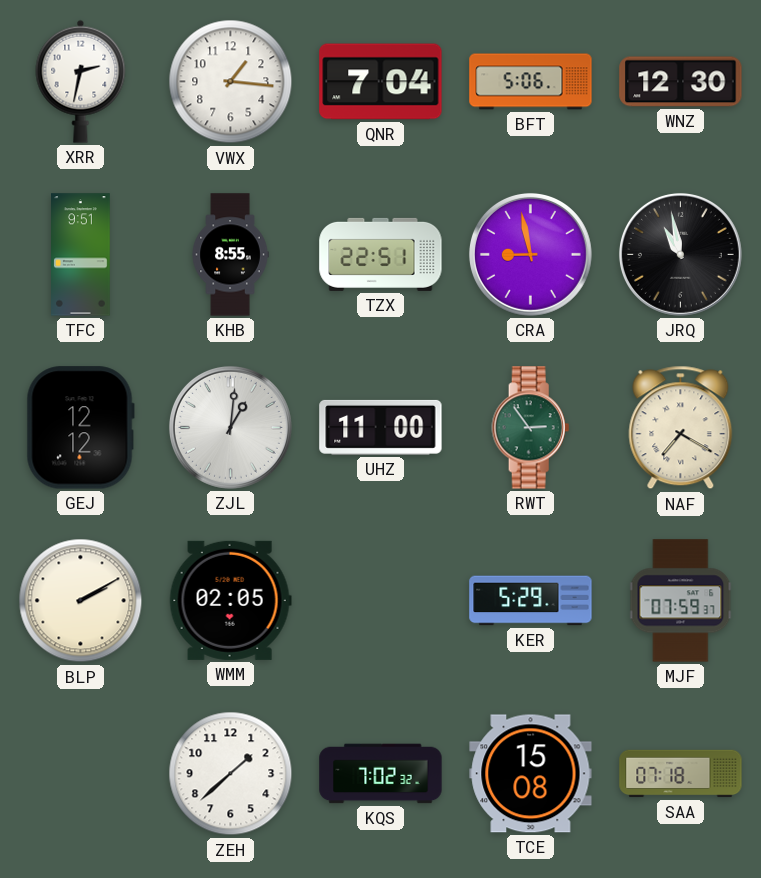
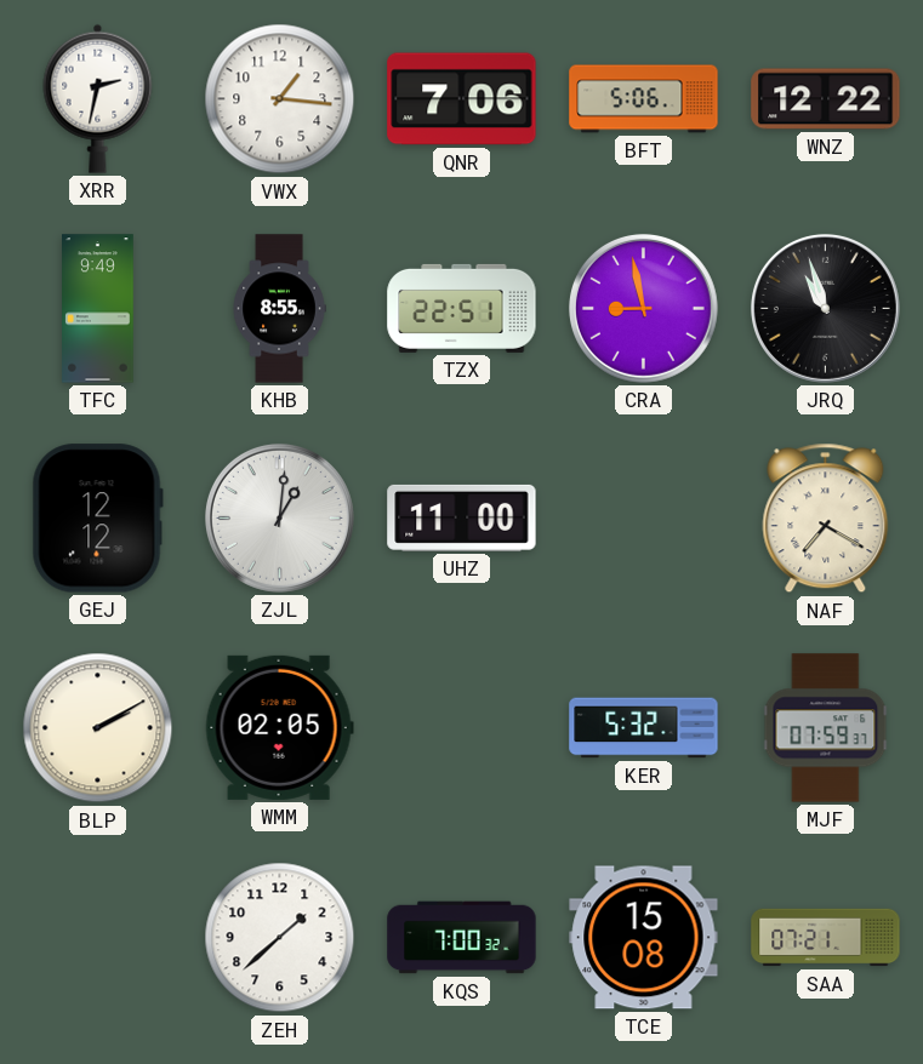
QNR: 7:04 -> 7:06
WNZ: 12:30 -> 12:22
TFC: 9:51 -> 9:49
JRQ: 10:58 -> 10:57
RWT: 2:54 -> none
KER: 5:29 -> 5:32
KQS: 7:02 -> 7:00
SAA: 07:18 -> 07:21
